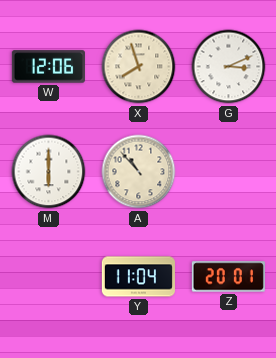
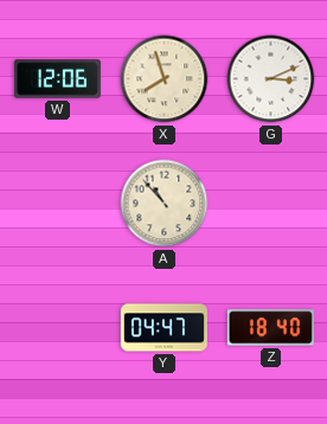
M: 6:00 -> none
Y: 11:04 -> 04:47
Z: 20:01 -> 18:40
